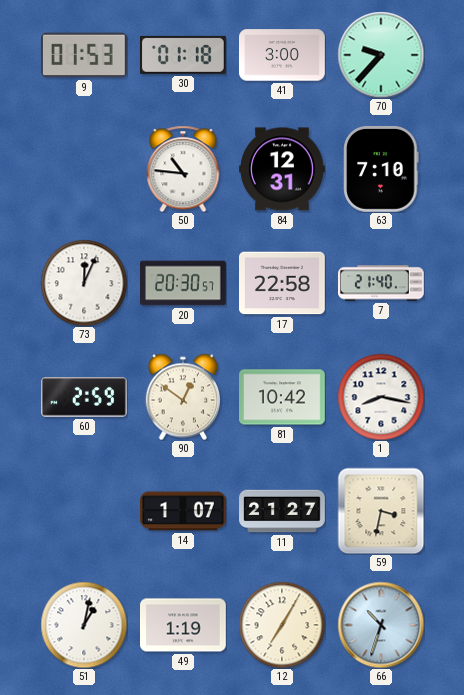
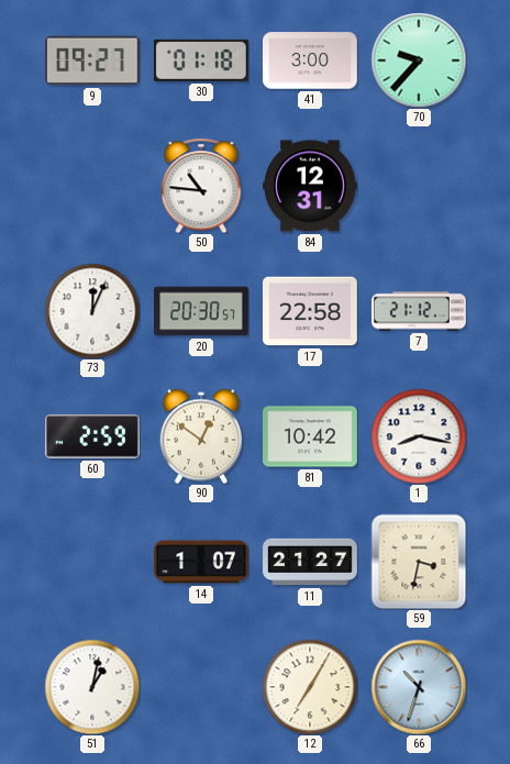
9: 01:53 -> 09:27
63: 7:10 -> none
7: 21:40 -> 21:12
49: 1:19 -> none
